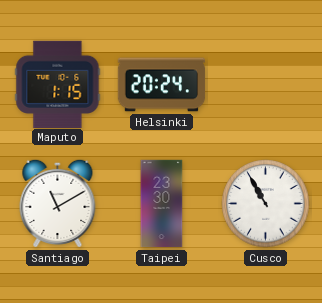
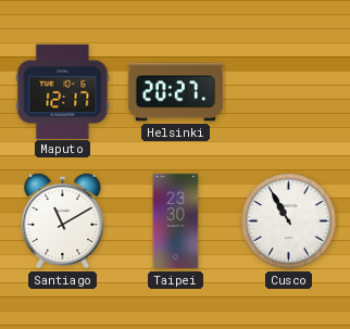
Maputo: 1:15 -> 12:17
Helsinki: 20:24 -> 20:27
